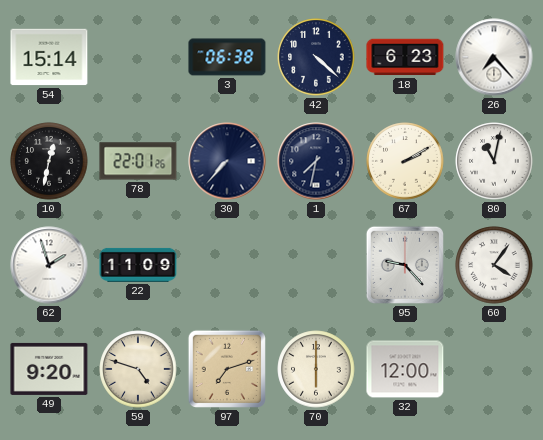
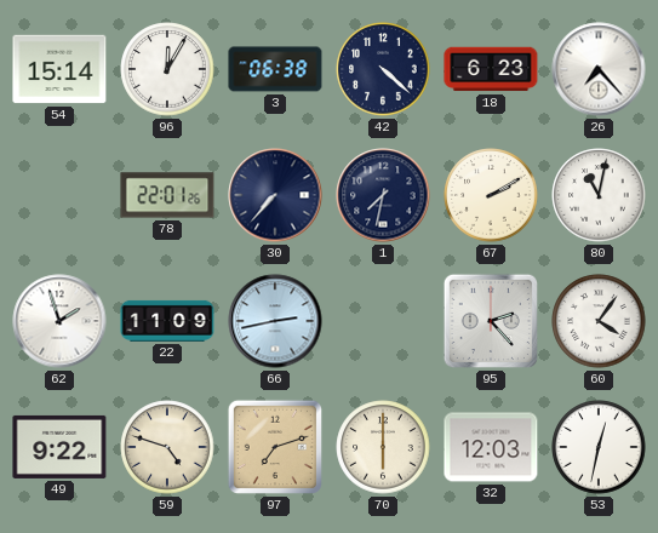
96: none -> 12:05
10: 12:32 -> none
66: none -> 2:43
95: 9:23 -> 2:23
49: 9:20 -> 9:22
32: 12:00 -> 12:03
53: none -> 12:32
